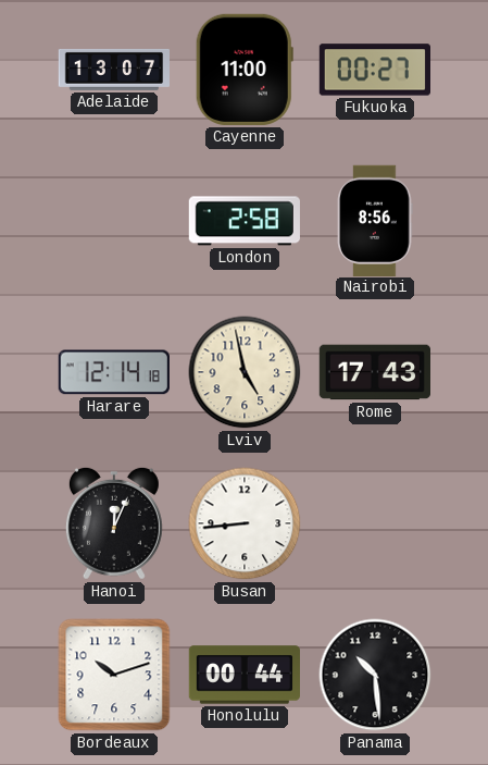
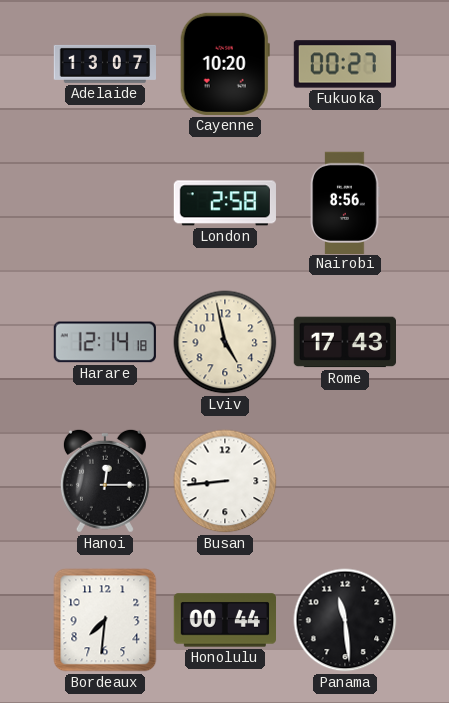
Cayenne: 11:00 -> 10:20
Hanoi: 12:04 -> 12:15
Bordeaux: 10:12 -> 7:31
Panama: 10:29 -> 11:29
